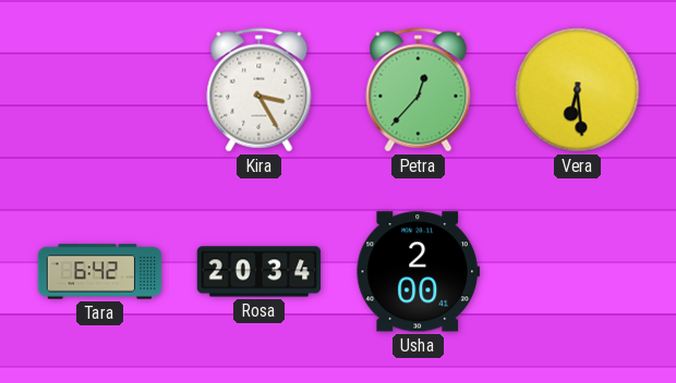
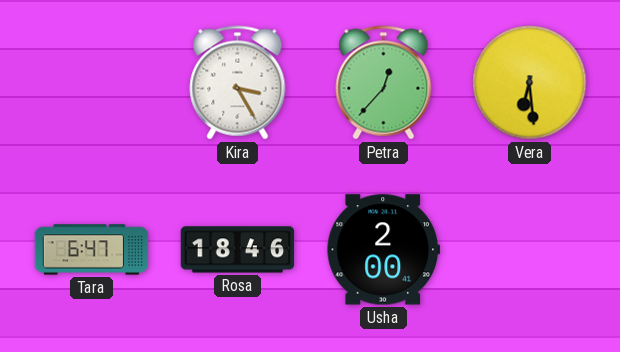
Tara: 6:42 -> 6:47
Rosa: 20:34 -> 18:46
